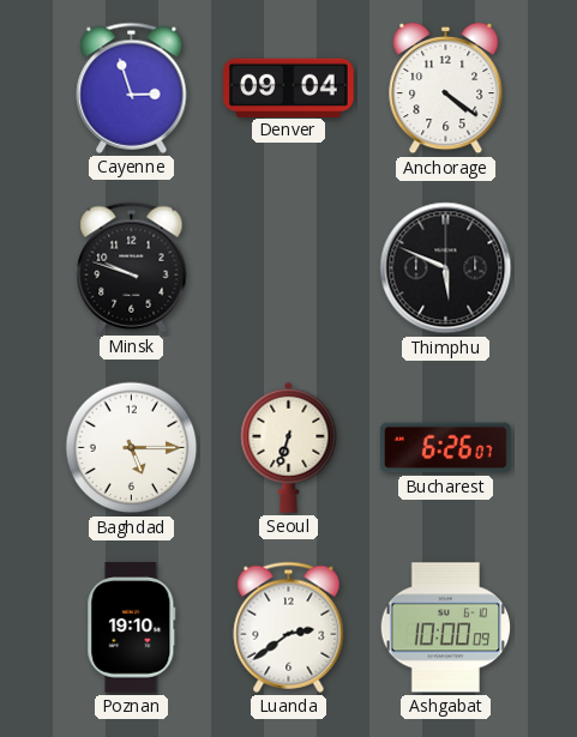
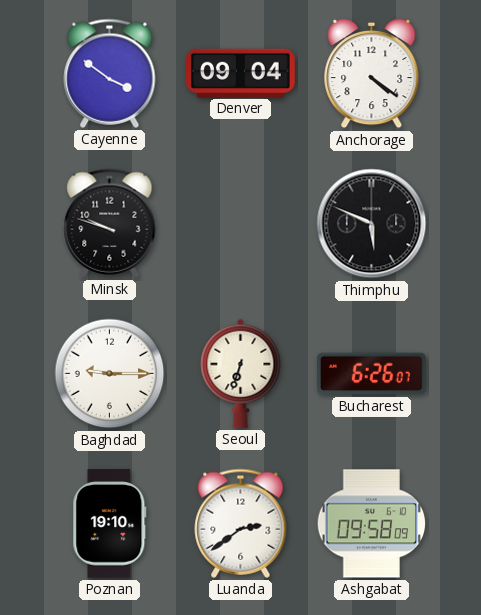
Cayenne: 2:57 -> 3:51
Baghdad: 5:15 -> 9:15
Ashgabat: 10:00 -> 09:58
